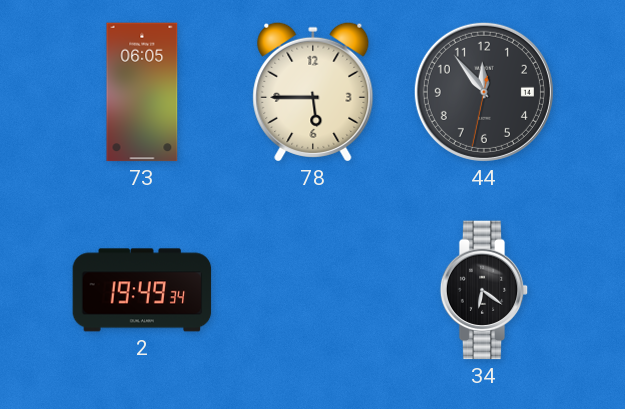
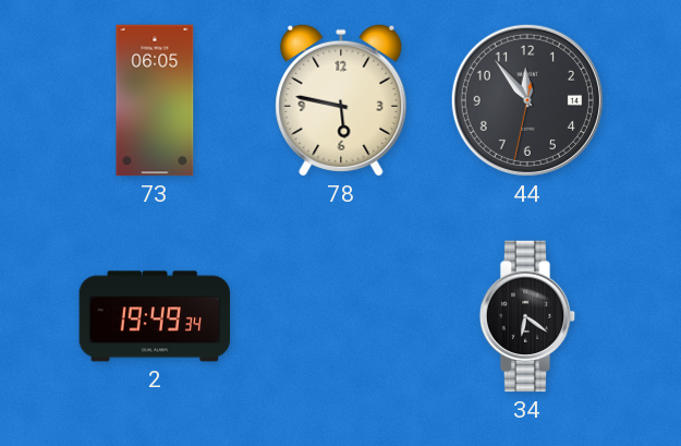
78: 5:45 -> 5:47
